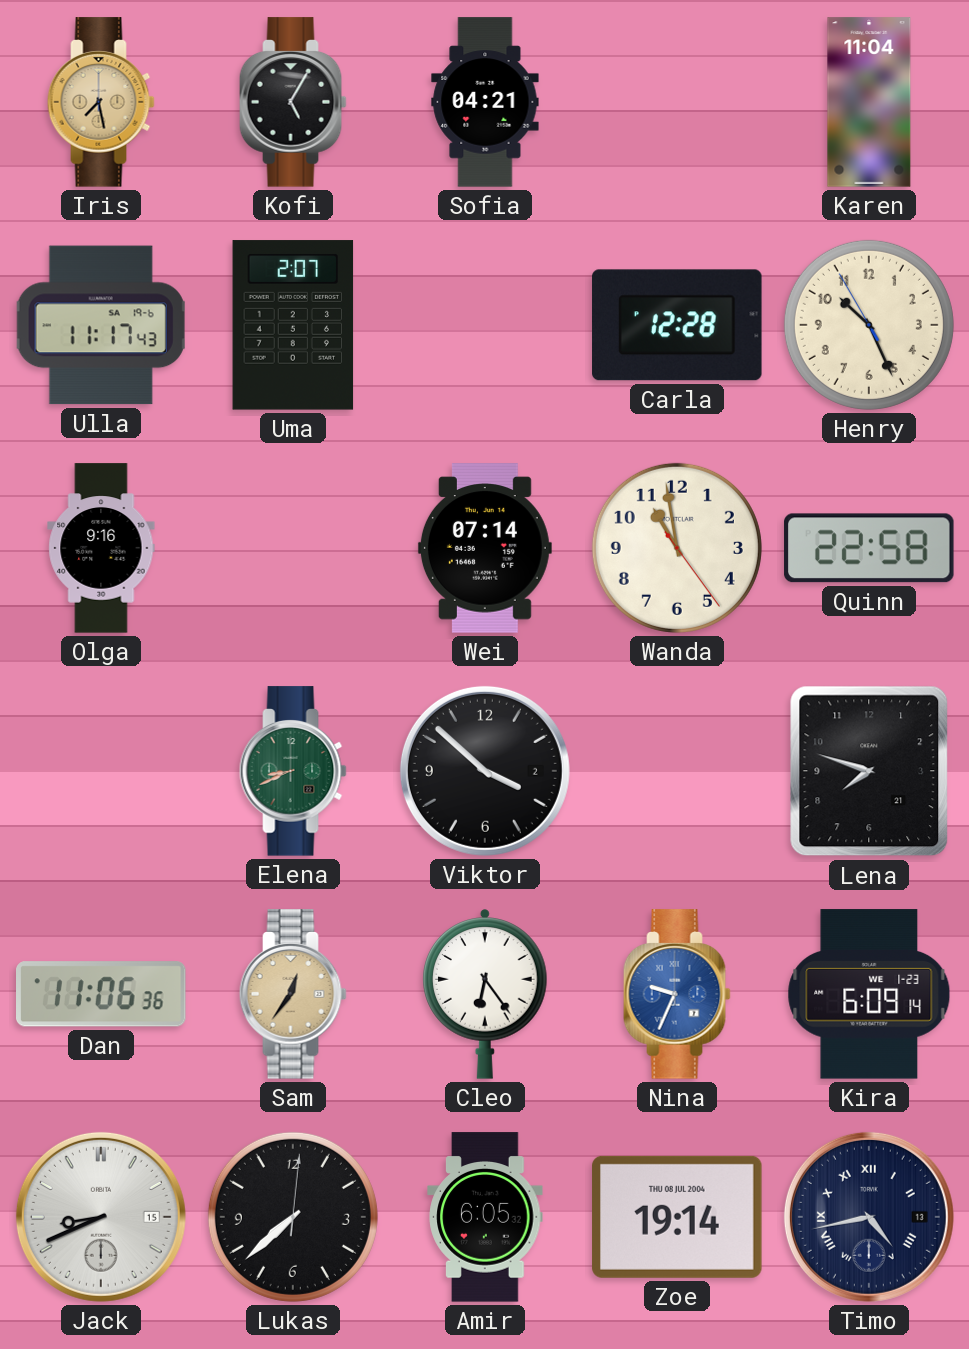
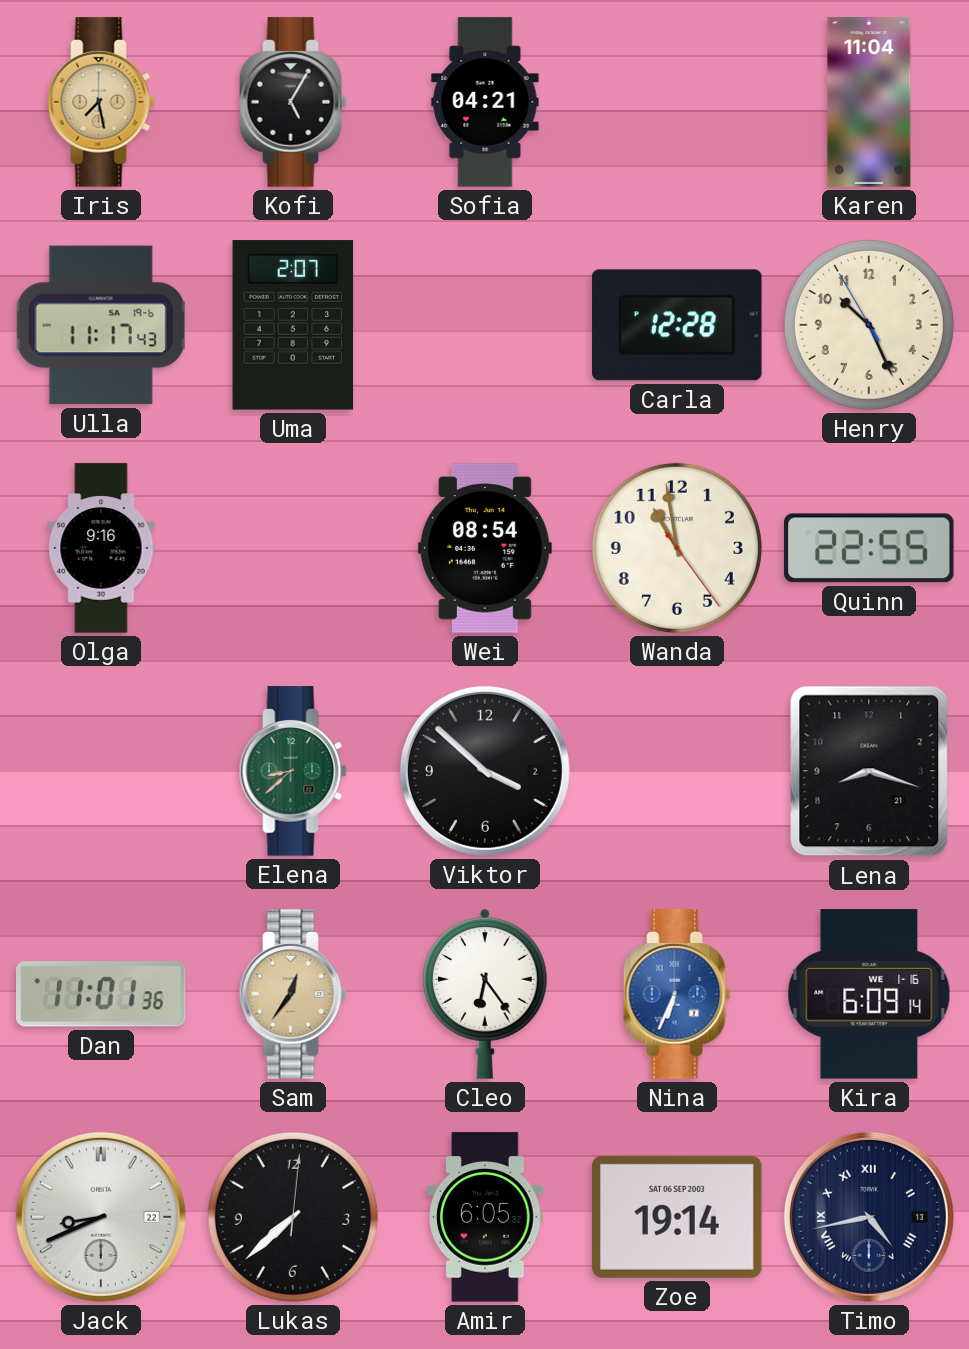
Wei: 07:14 -> 08:54
Quinn: 22:58 -> 22:55
Elena: 8:41 -> 8:38
Lena: 7:48 -> 8:18
Dan: 11:06 -> 11:01
Nina: 9:34 -> 6:34
Kira date: WE 1-23 -> WE 1-16
Jack date: 15 -> 22
Zoe date: THU 08 JUL 2004 -> SAT 06 SEP 2003
